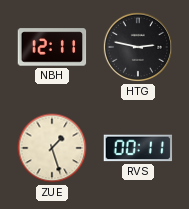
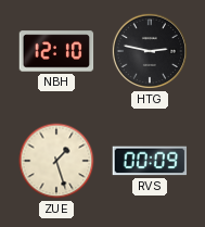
NBH: 12:11 -> 12:10
RVS: 00:11 -> 00:09
